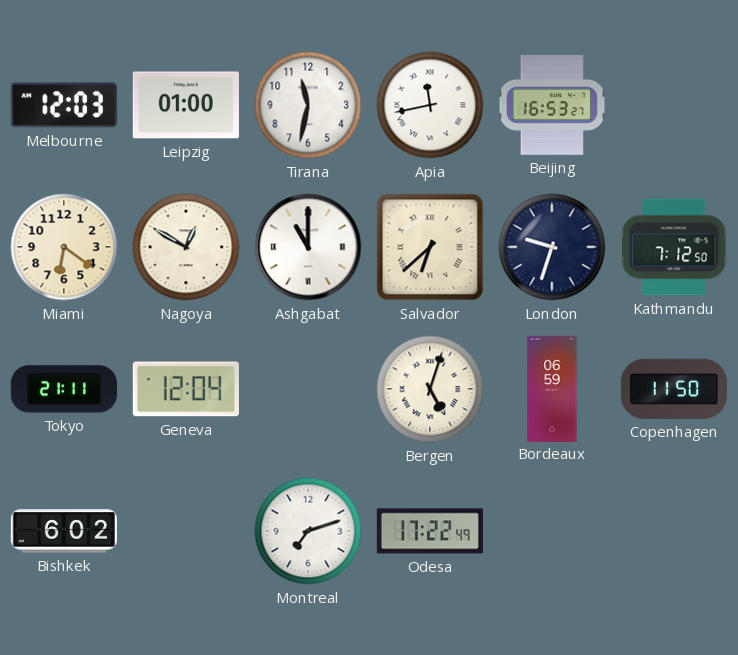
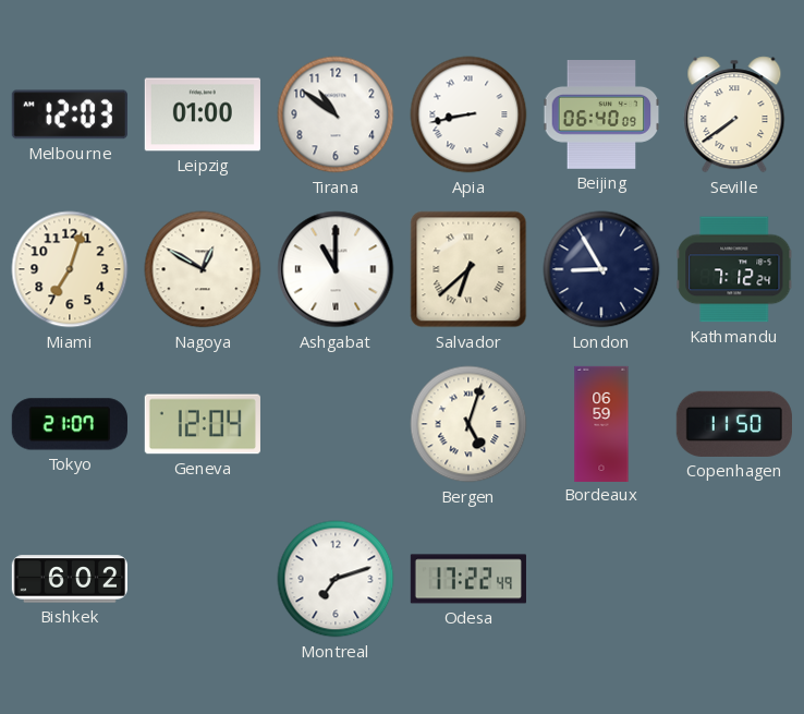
Tirana: 11:32 -> 10:51
Apia: 11:43 -> 8:43
Beijing: 16:53 -> 06:40
Seville: none -> 7:39
Miami: 6:21 -> 7:03
London: 9:33 -> 8:55
Kathmandu: 7:12:50 -> 7:12:24
Tokyo: 21:11 -> 21:07
